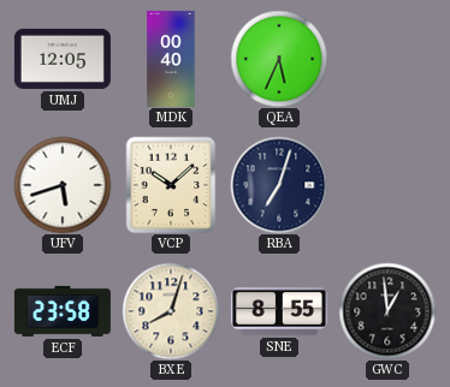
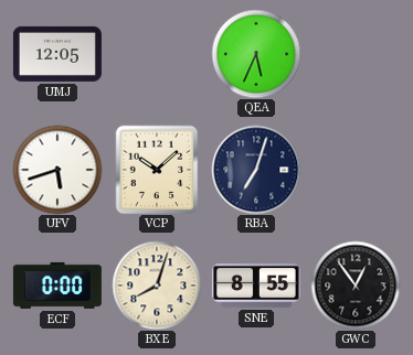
MDK: 00:40 -> none
ECF: 23:58 -> 0:00
GWC: 12:59 -> 12:54
